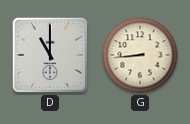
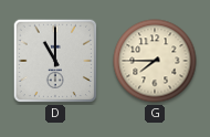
G: 8:44 -> 7:45
